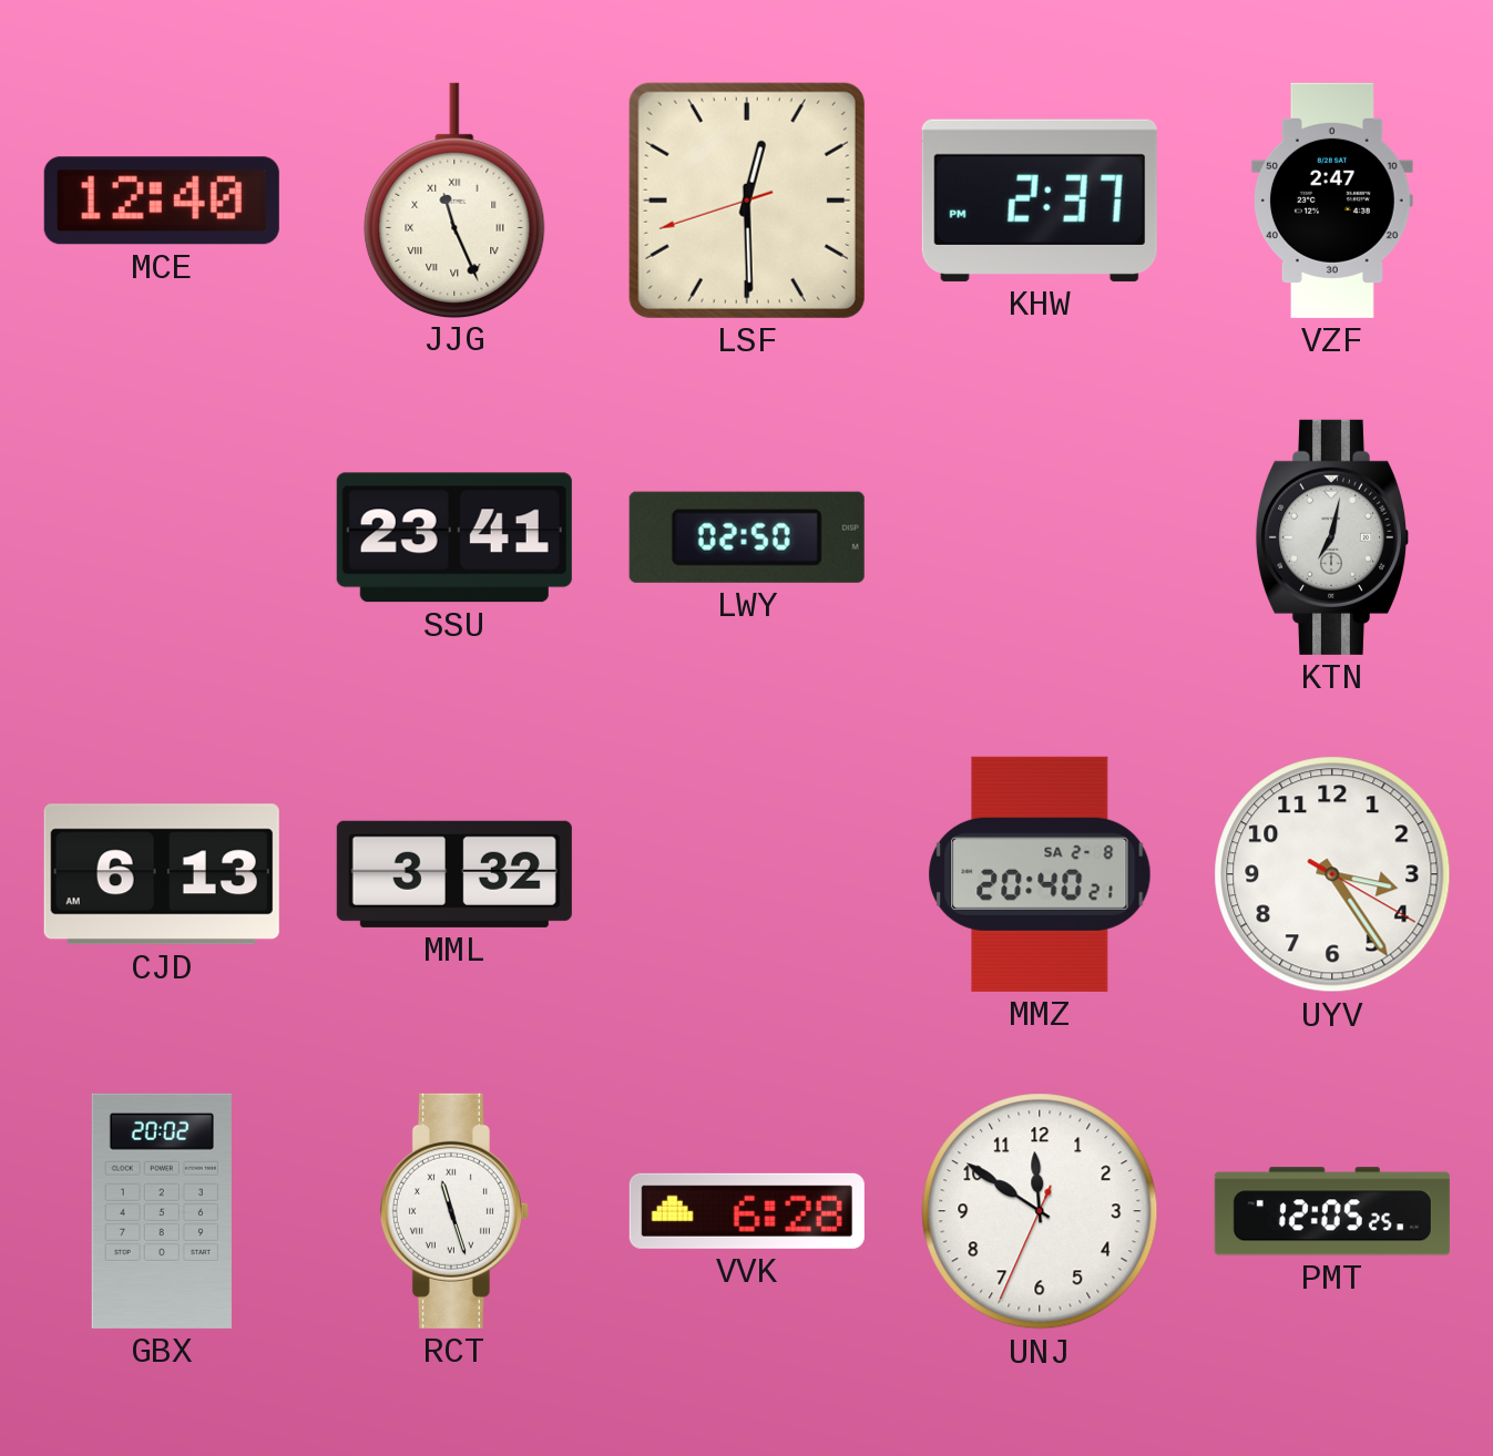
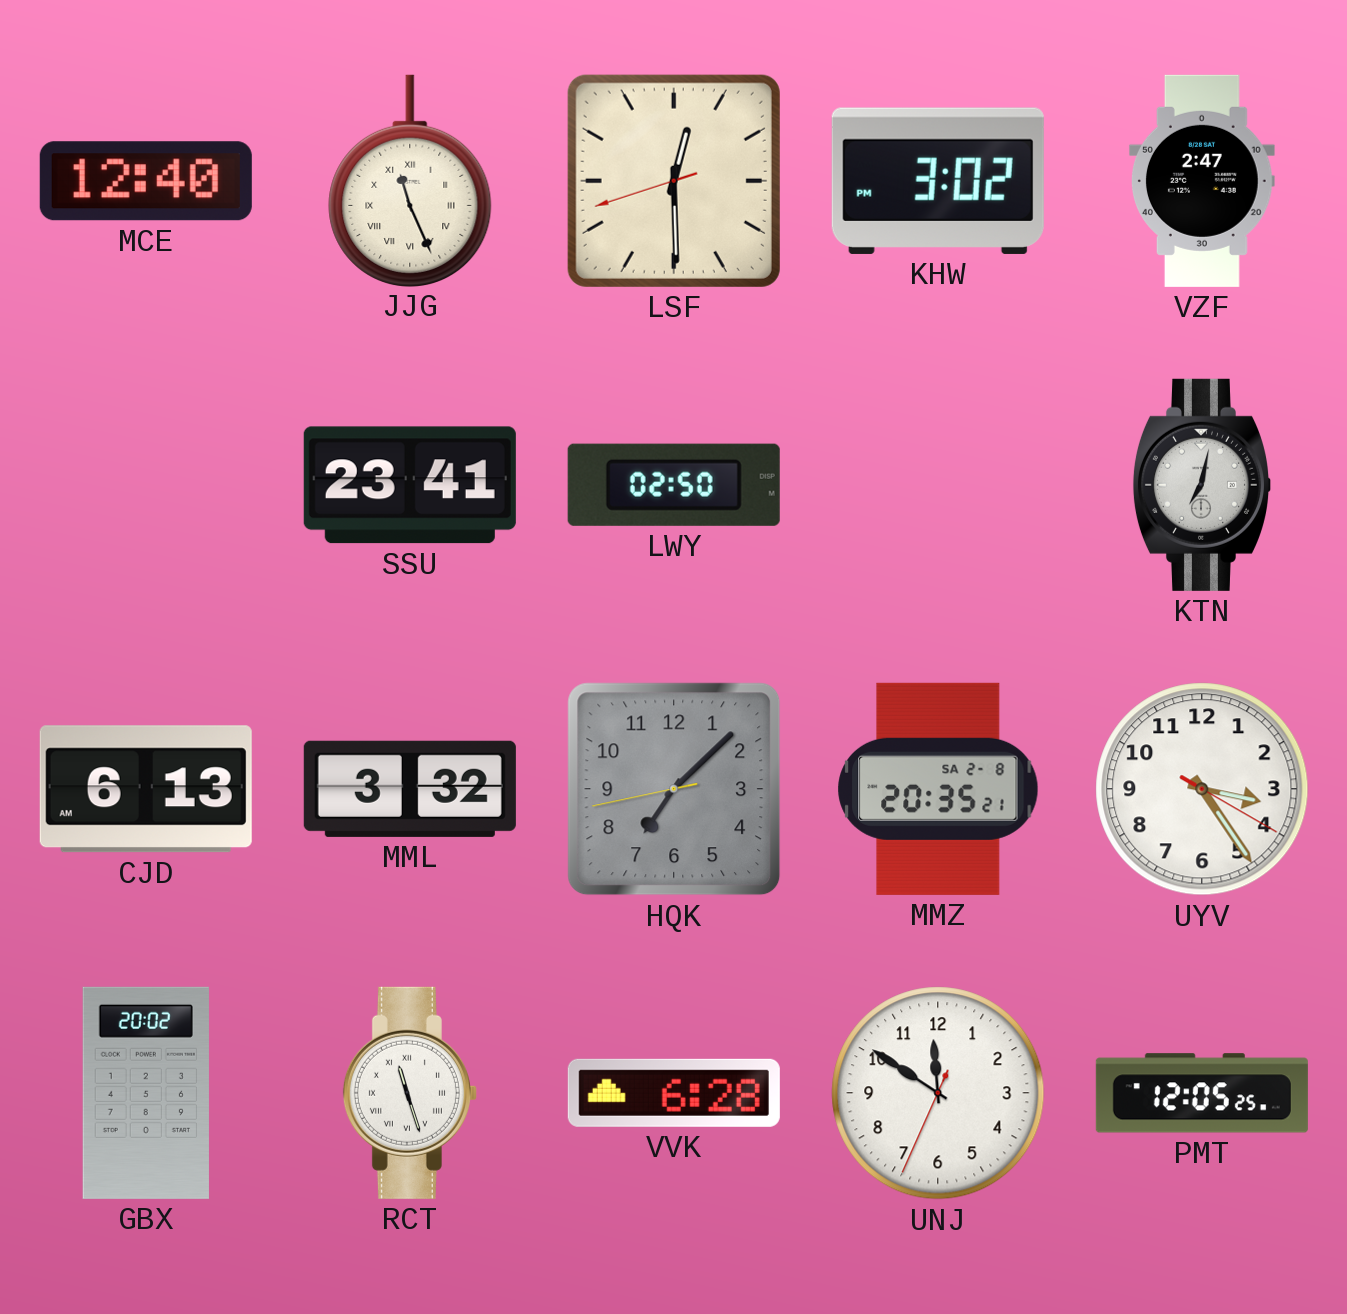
KHW: 2:37 -> 3:02
HQK: none -> 7:07
MMZ: 20:40 -> 20:35
